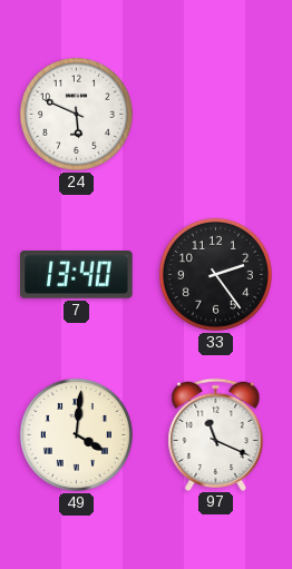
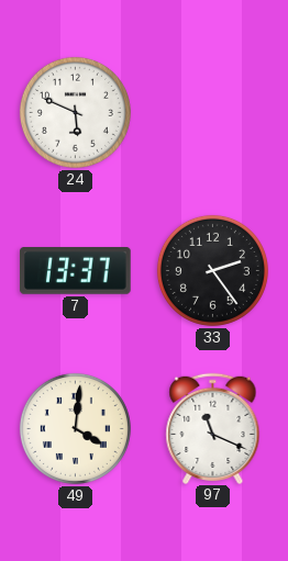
7: 13:40 -> 13:37
